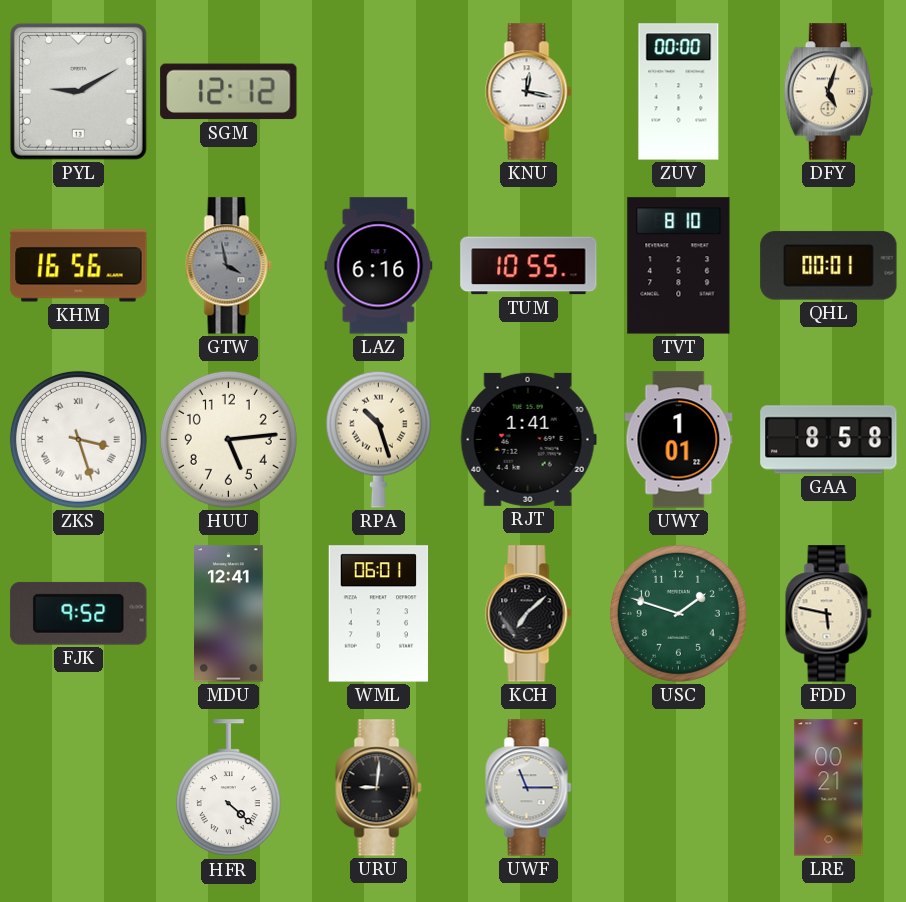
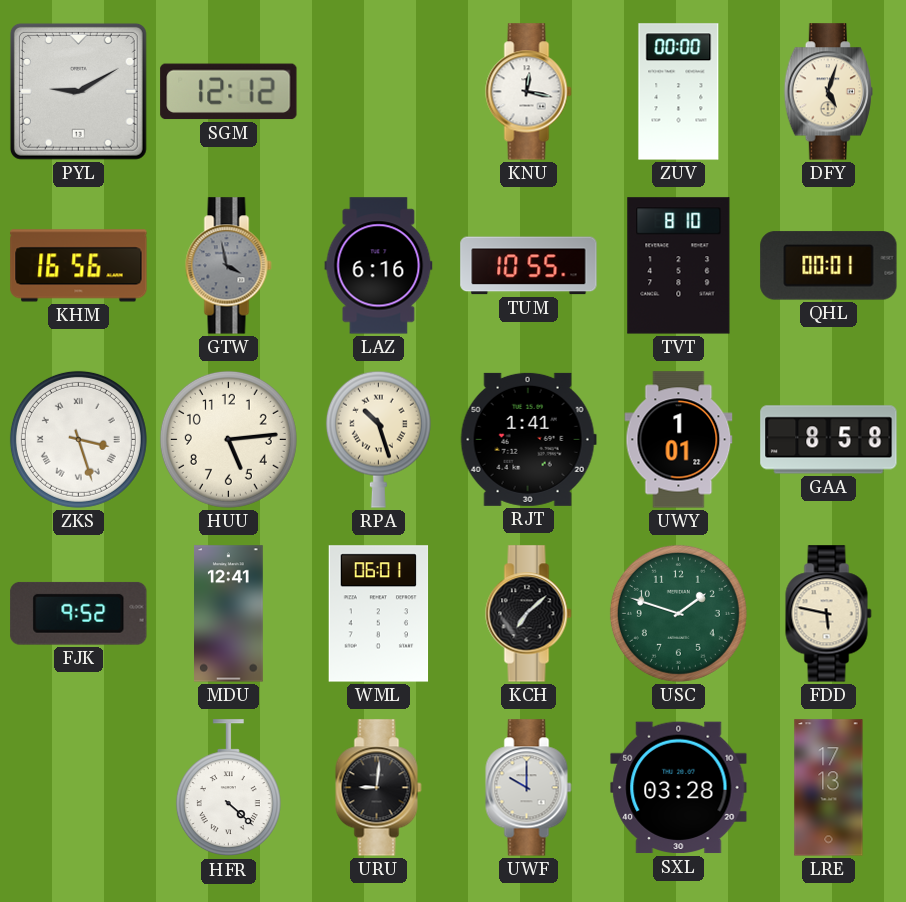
UWF: 11:15 -> 10:00
SXL: none -> 03:28
LRE: 00:21 -> 17:13
